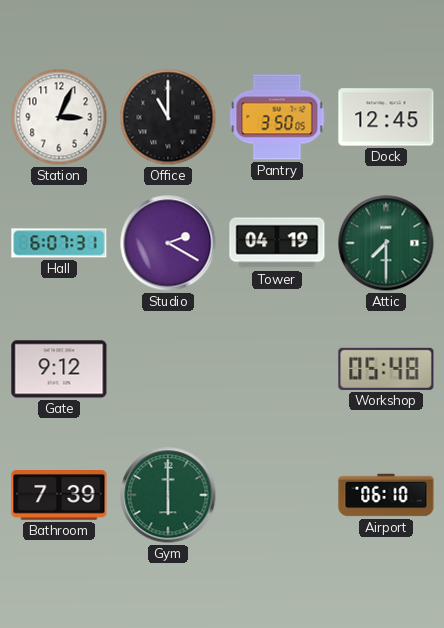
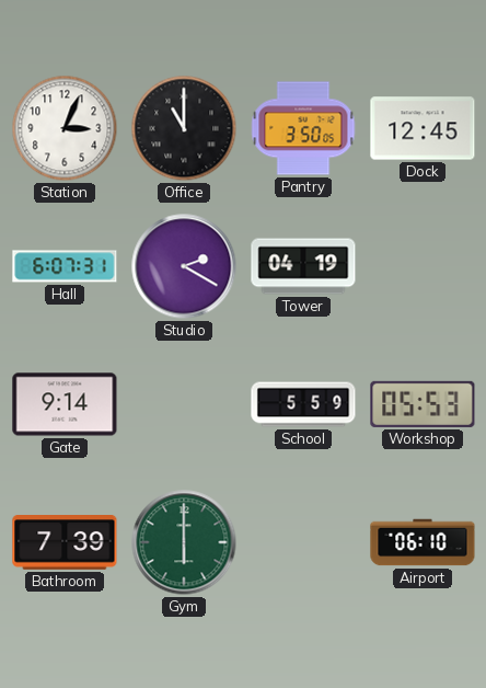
Attic: 7:30 -> none
Gate: 9:12 -> 9:14
School: none -> 5:59
Workshop: 05:48 -> 05:53
